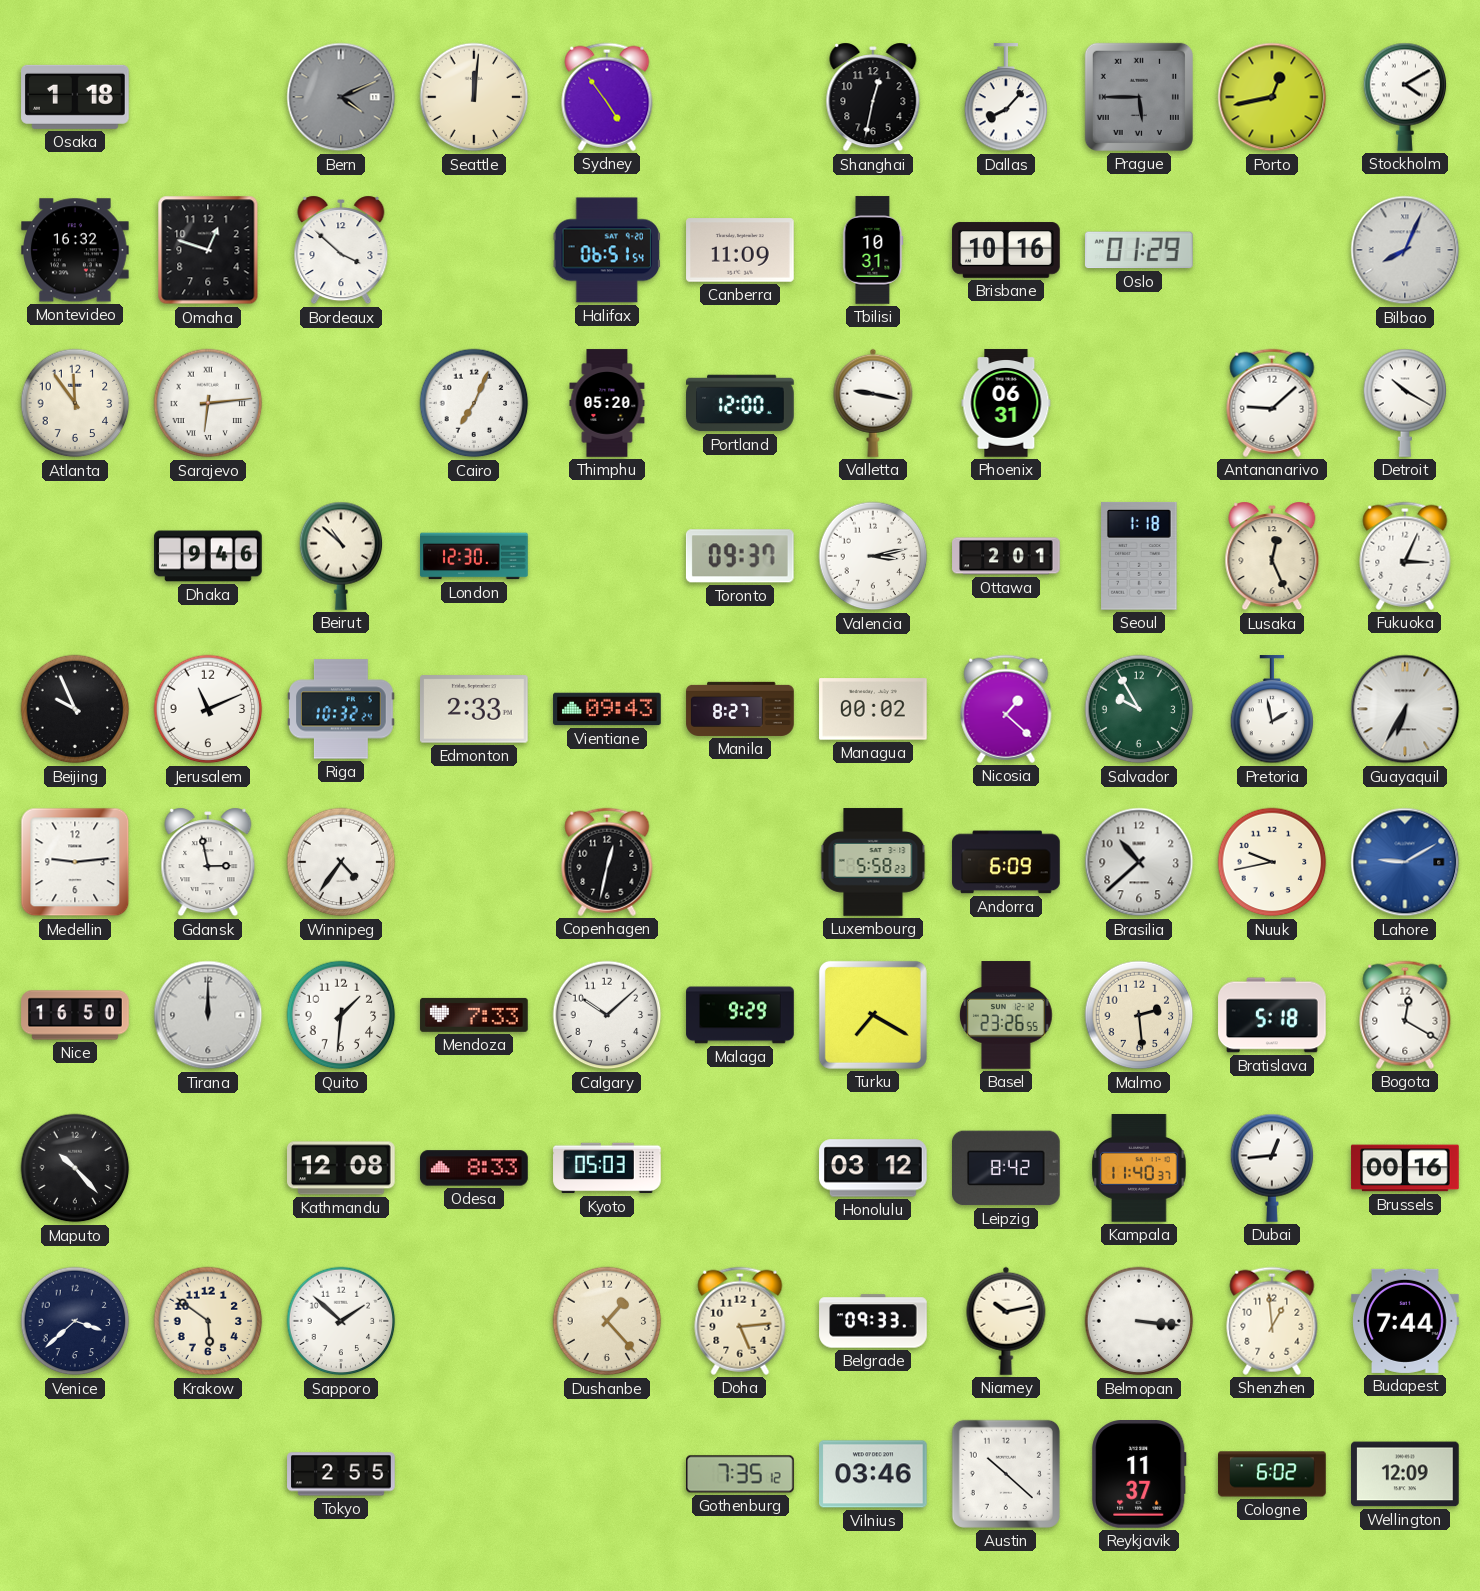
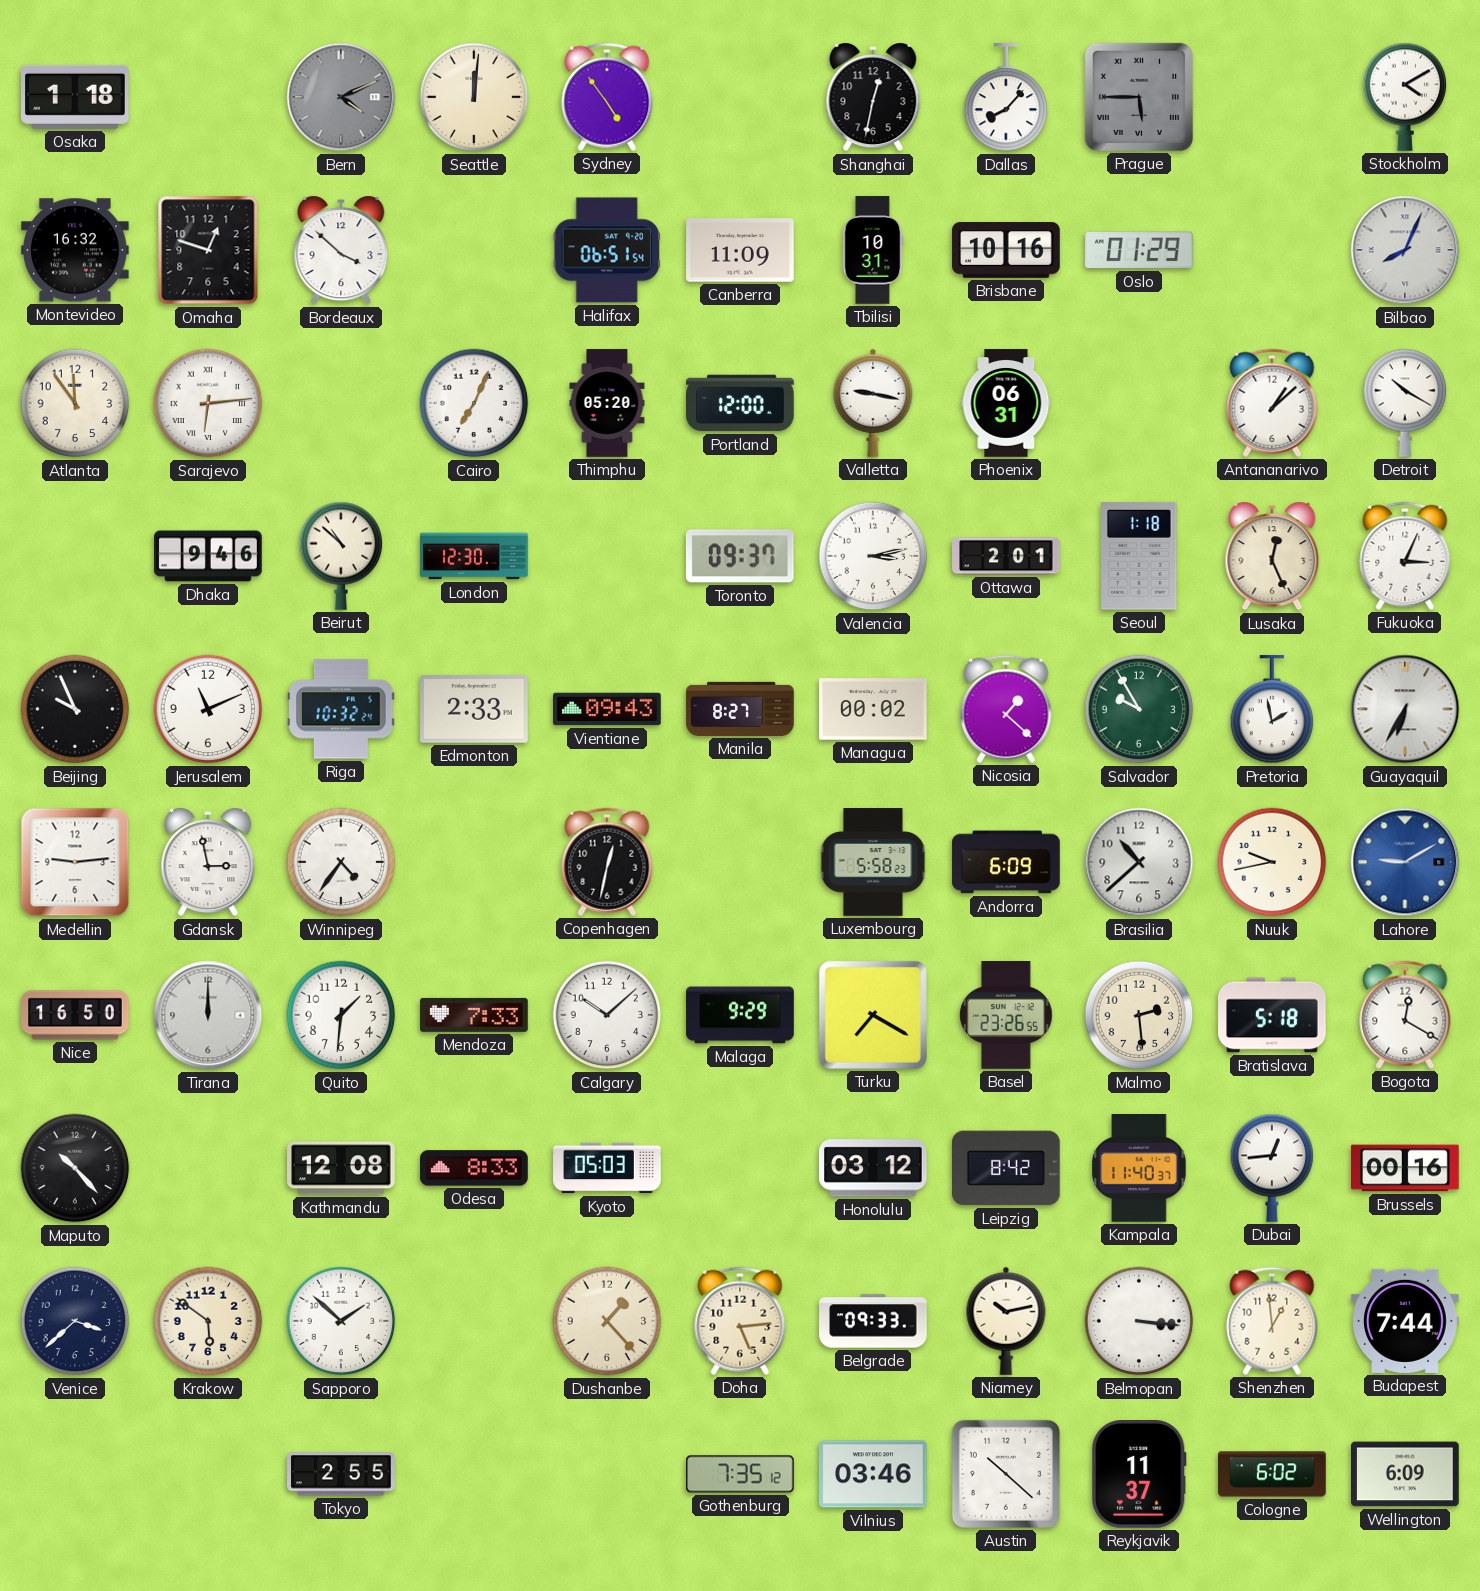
Porto: 12:43 -> none
Antananarivo: 9:08 -> 1:08
Wellington: 12:09 -> 6:09
